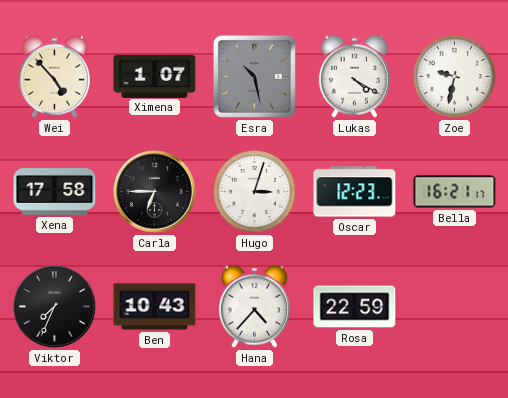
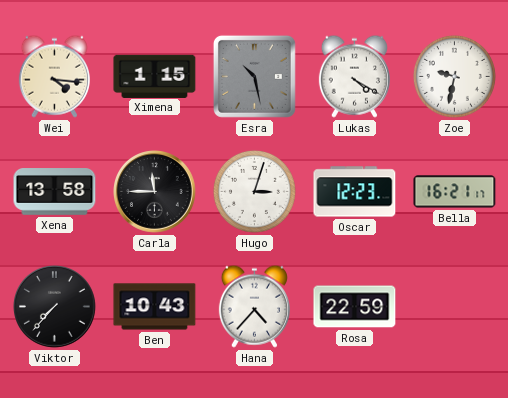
Wei: 4:53 -> 4:16
Ximena: 1:07 -> 1:15
Xena: 17:58 -> 13:58
Carla: 6:45 -> 11:45
Viktor: 7:34 -> 7:37
